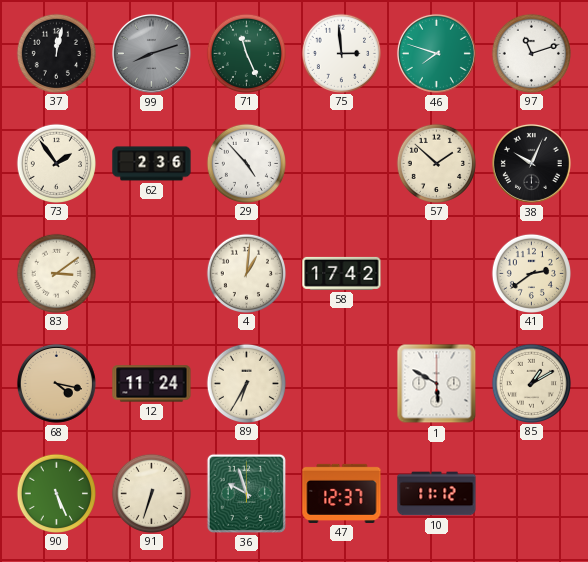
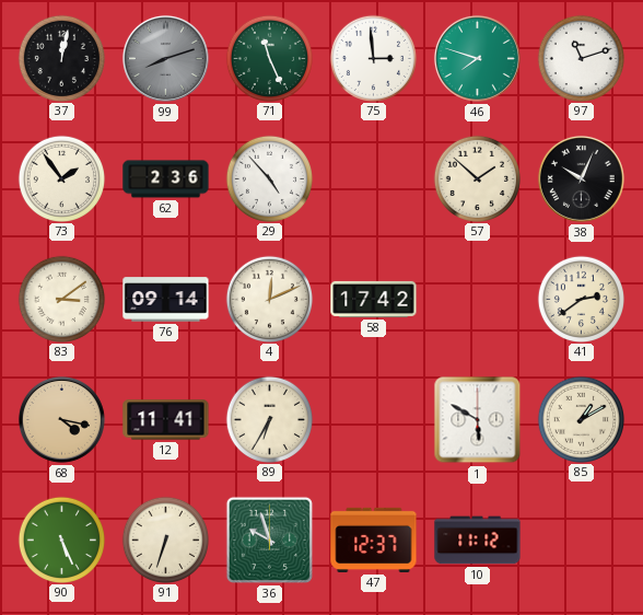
76: none -> 09:14
4: 1:01 -> 12:11
12: 11:24 -> 11:41
